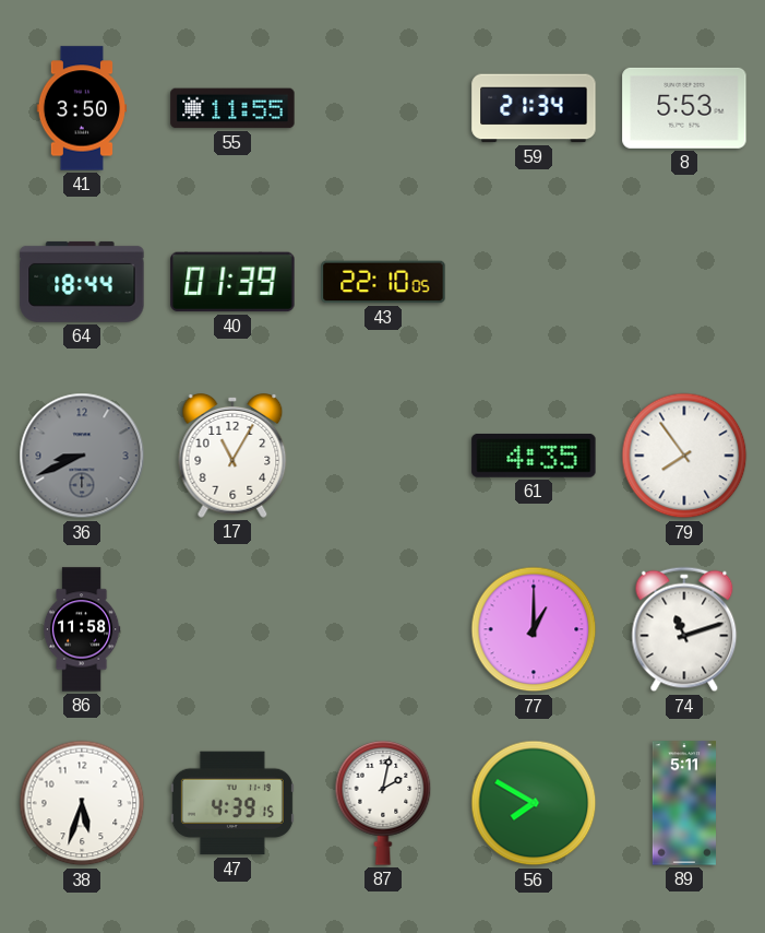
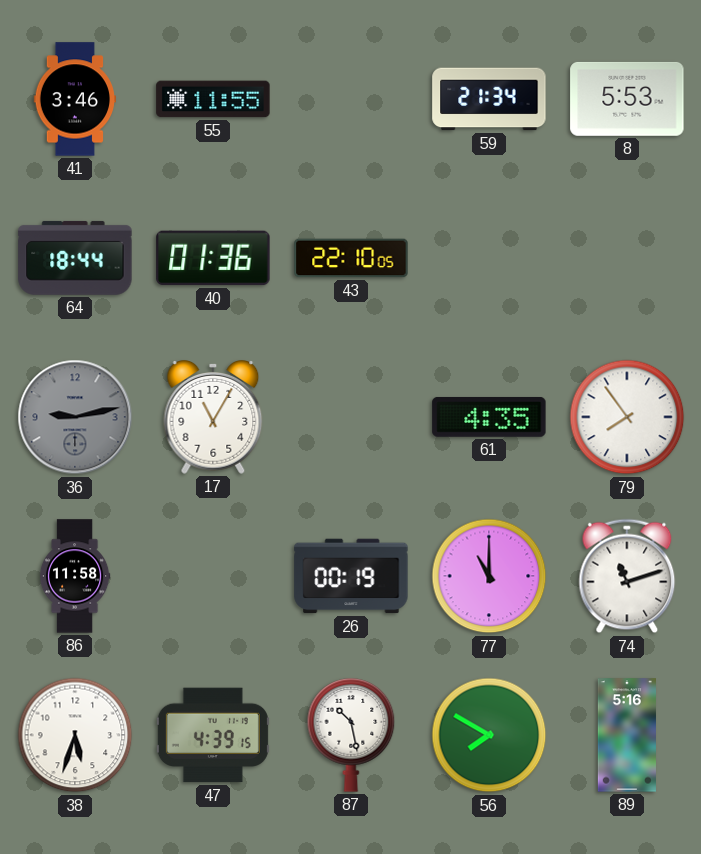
41: 3:50 -> 3:46
40: 01:39 -> 01:36
36: 8:41 -> 9:13
26: none -> 00:19
77: 1:00 -> 11:00
87: 2:02 -> 10:28
89: 5:11 -> 5:16
